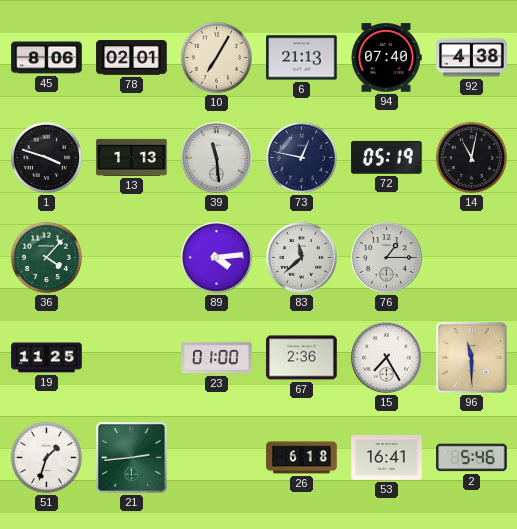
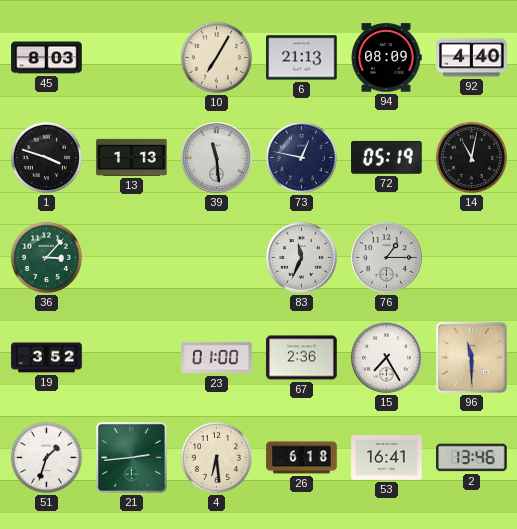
45: 8:06 -> 8:03
78: 02:01 -> none
94: 07:40 -> 08:09
92: 4:38 -> 4:40
36: 4:07 -> 3:07
89: 4:14 -> none
83: 11:38 -> 11:34
19: 11:25 -> 3:52
4: none -> 6:29
2: 5:46 -> 13:46
